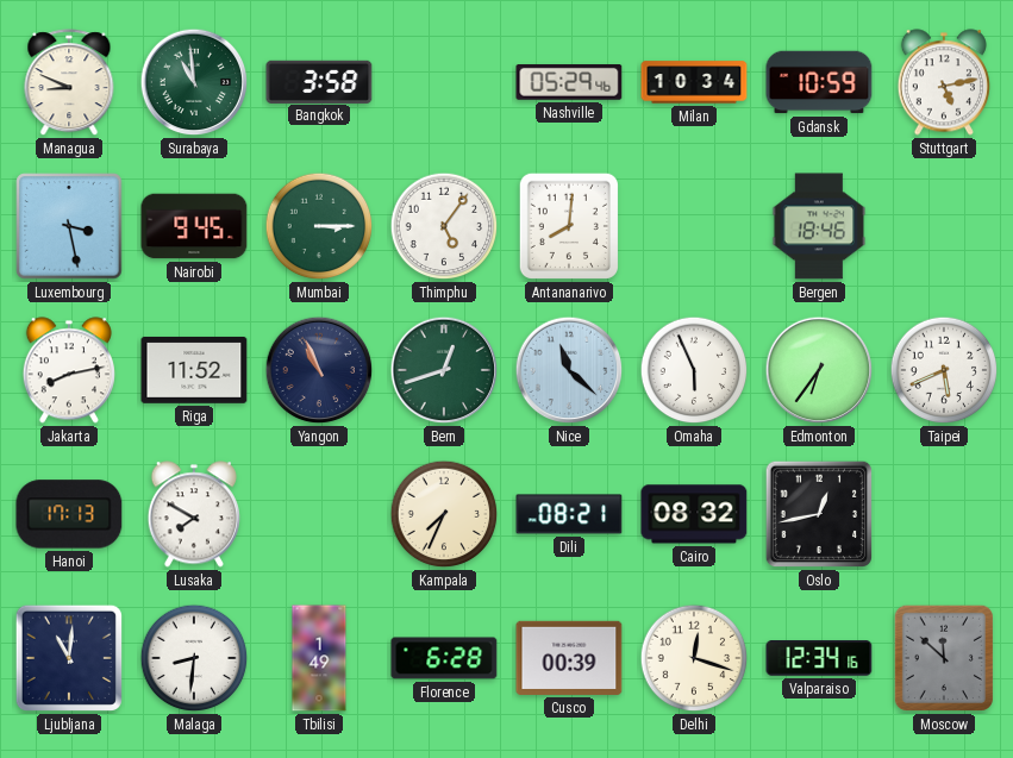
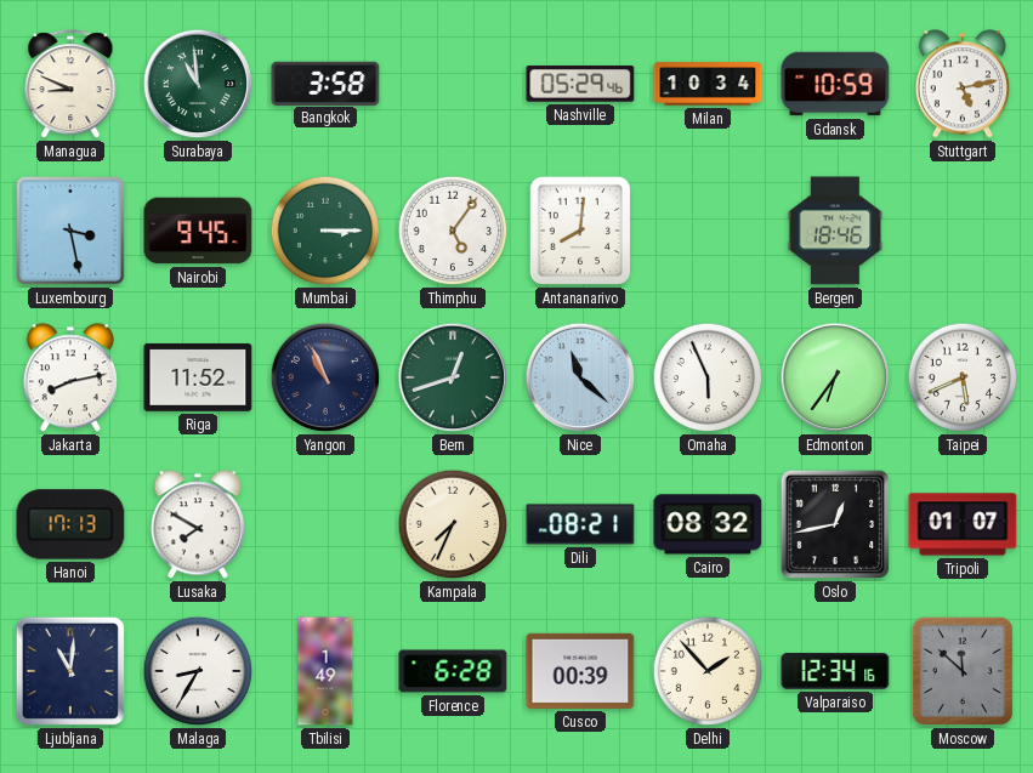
Tripoli: none -> 01:07
Malaga: 8:31 -> 8:35
Delhi: 12:18 -> 1:53
